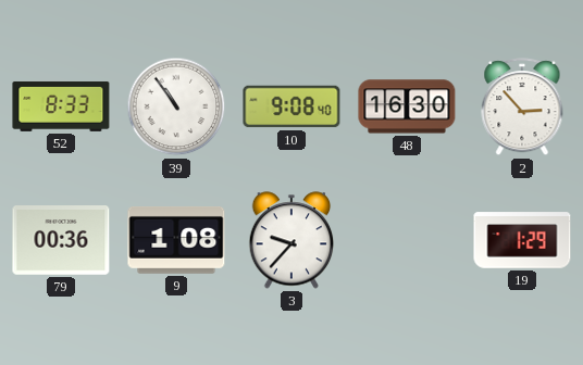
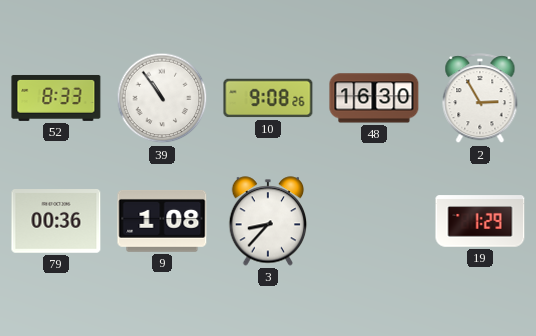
10: 9:08:40 -> 9:08:26
2: 2:53 -> 2:55
3: 9:37 -> 8:37
